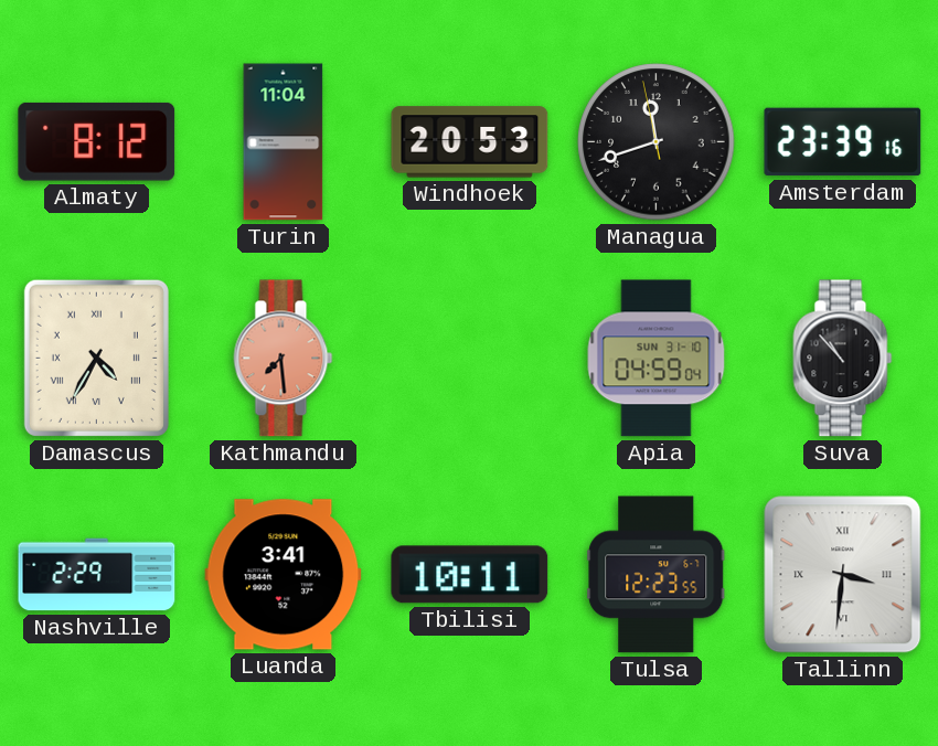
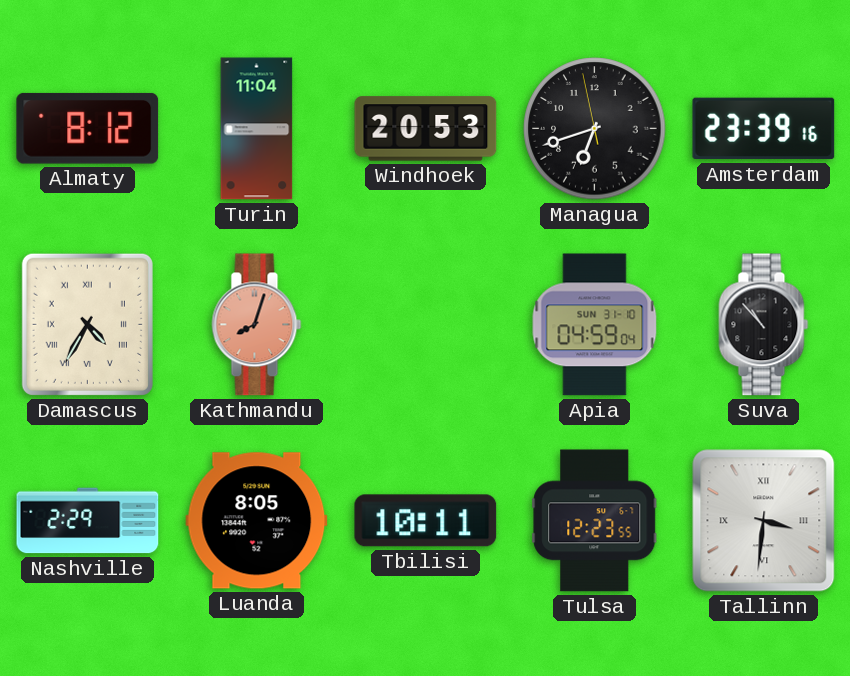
Managua: 11:41 -> 6:41
Kathmandu: 7:29 -> 8:03
Luanda: 3:41 -> 8:05
